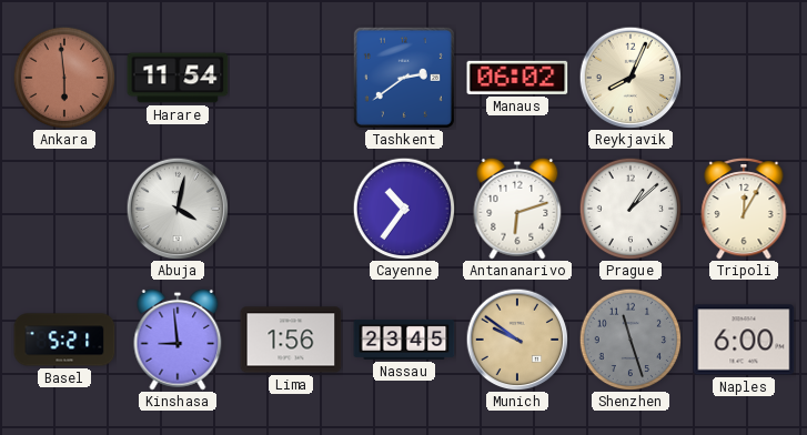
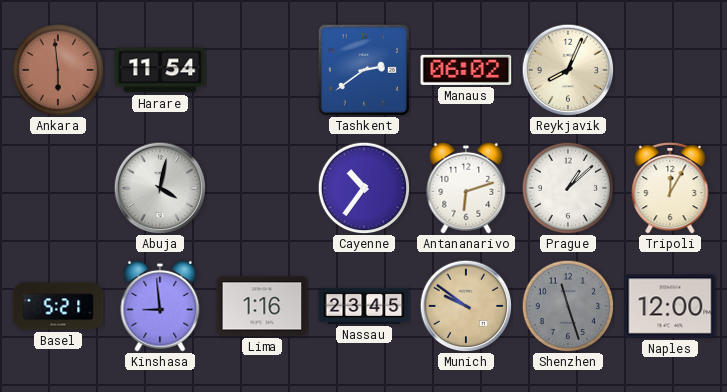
Lima: 1:56 -> 1:16
Naples: 6:00 -> 12:00
